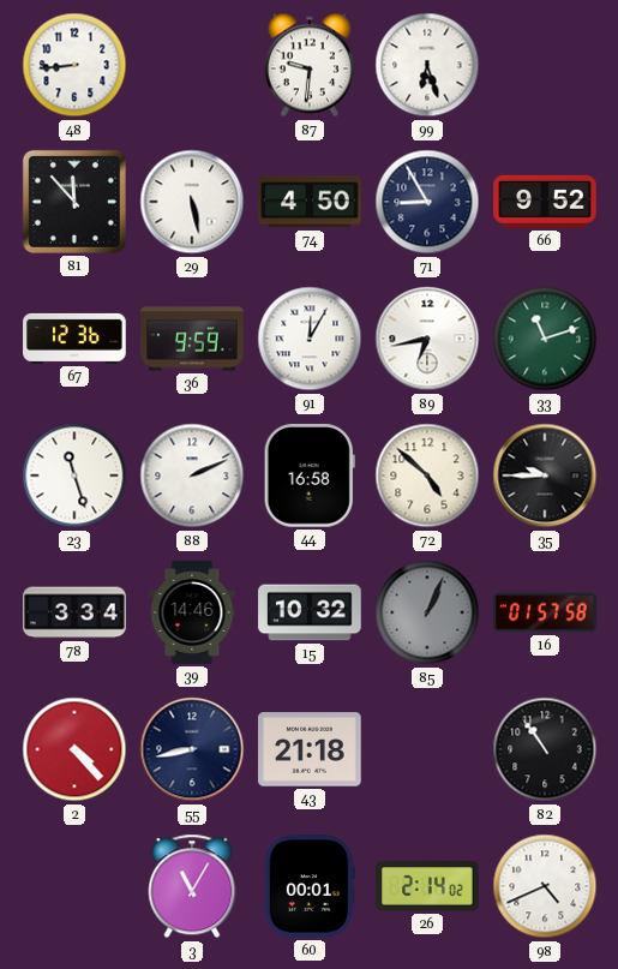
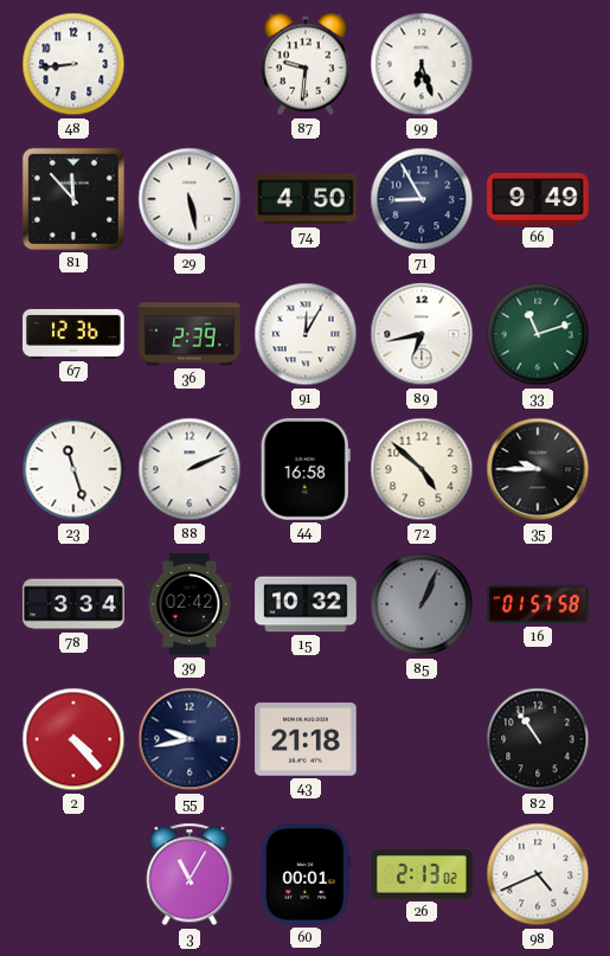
66: 9:52 -> 9:49
36: 9:59 -> 2:39
39: 14:46 -> 02:42
55: 8:43 -> 9:43
26: 2:14 -> 2:13
